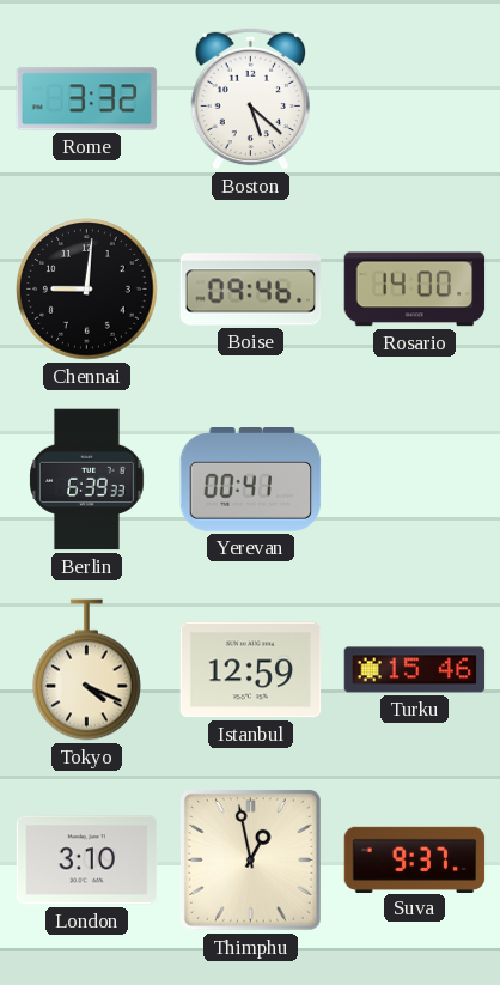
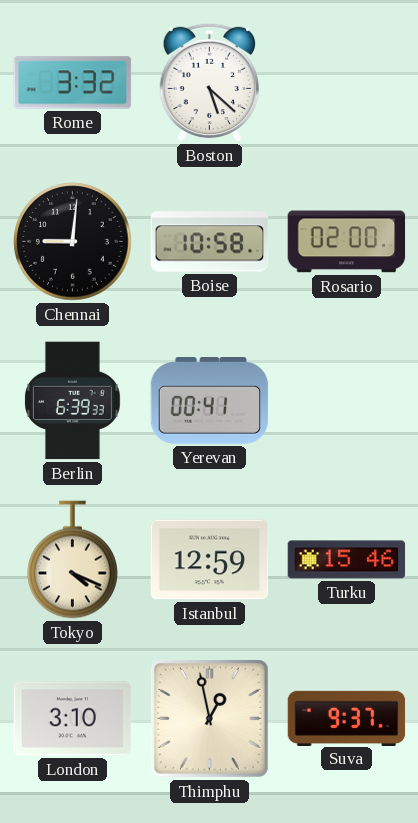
Boise: 09:46 -> 10:58
Rosario: 14:00 -> 02:00
